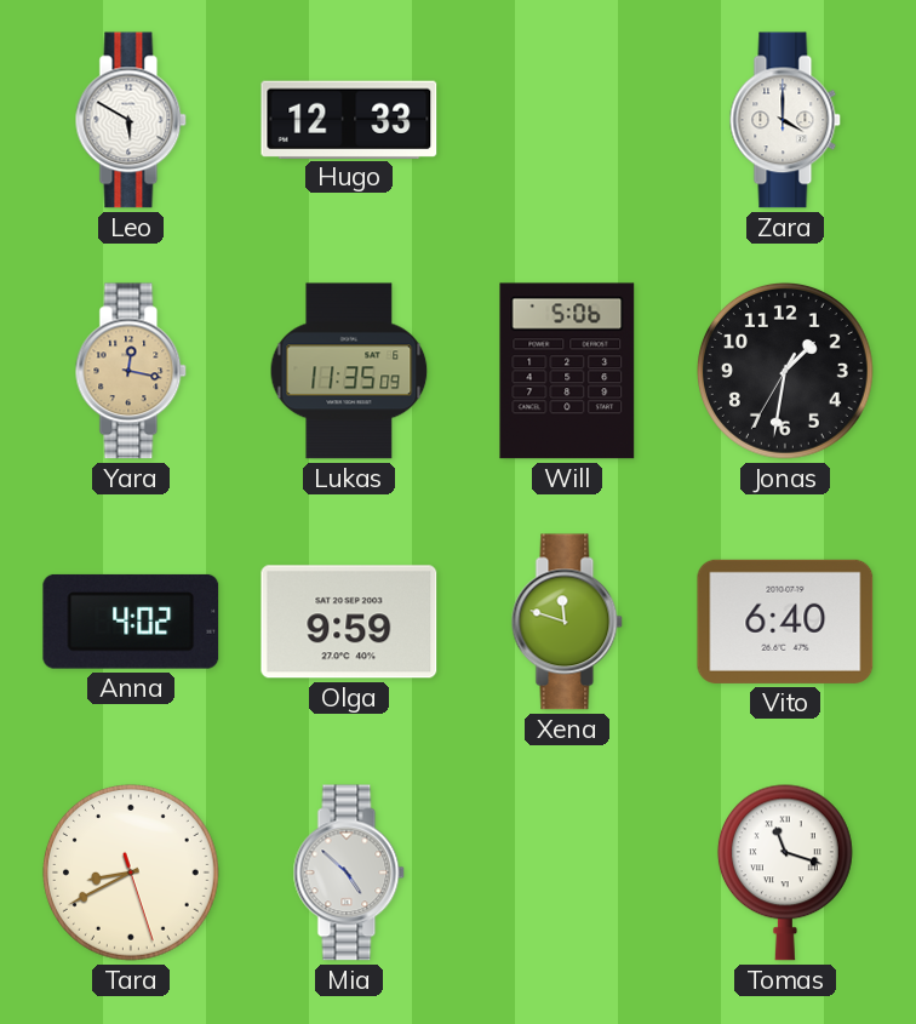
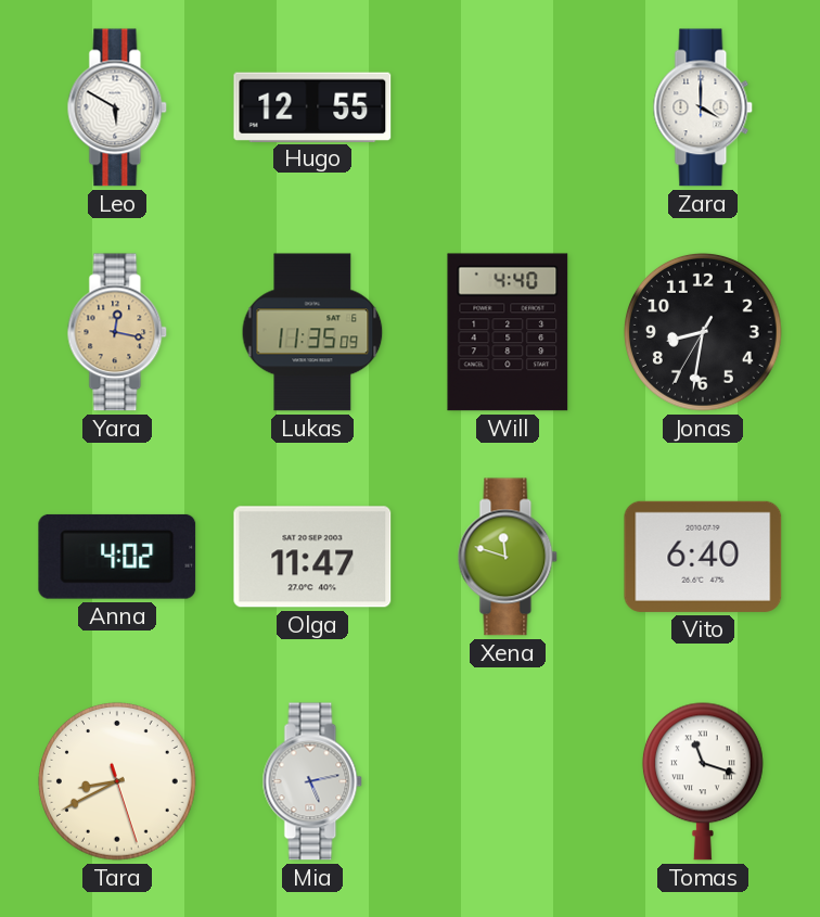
Hugo: 12:33 -> 12:55
Will: 5:06 -> 4:40
Jonas: 1:31 -> 8:31
Olga: 9:59 -> 11:47
Mia: 4:52 -> 5:13
